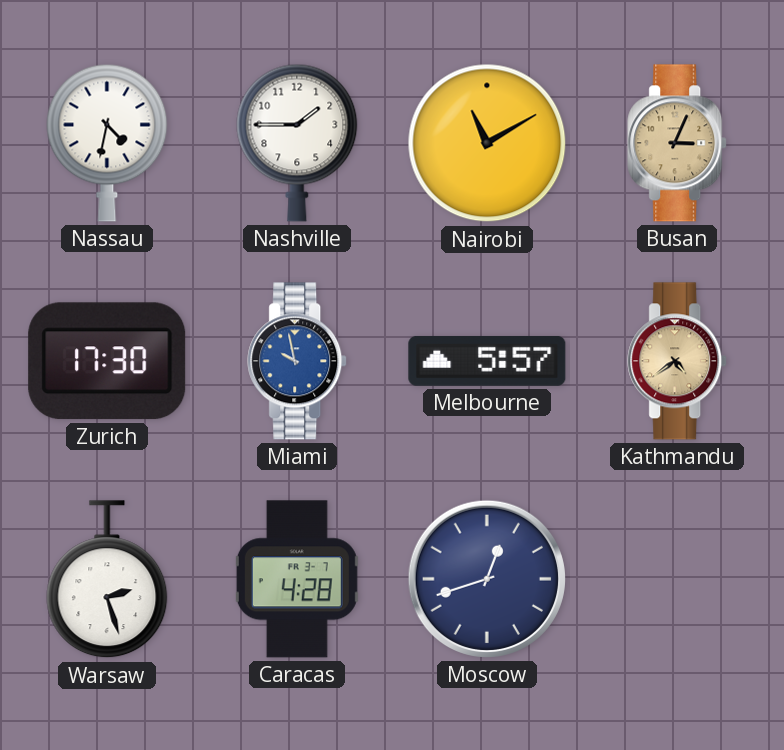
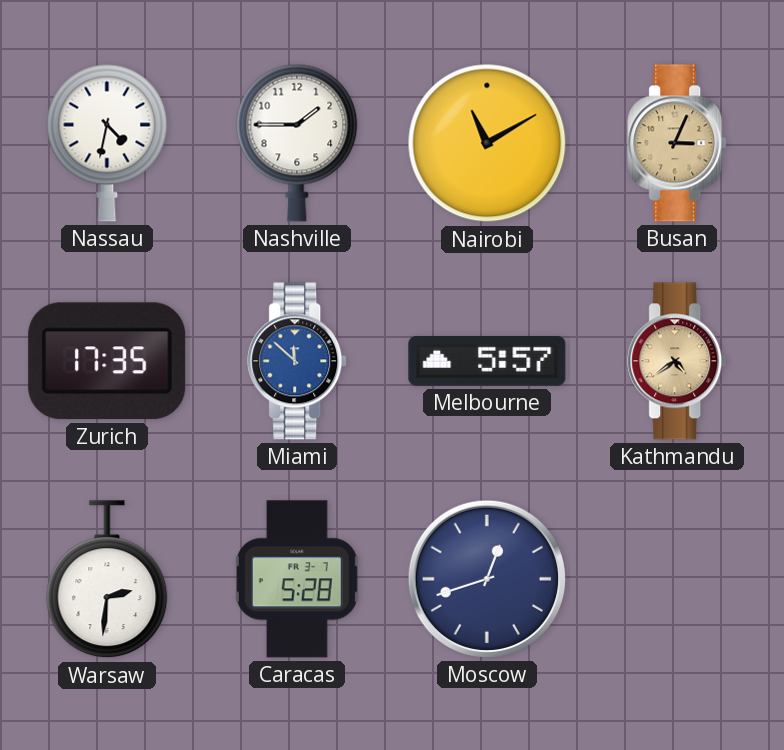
Zurich: 17:30 -> 17:35
Miami: 9:58 -> 11:52
Warsaw: 2:27 -> 2:31
Caracas: 4:28 -> 5:28
